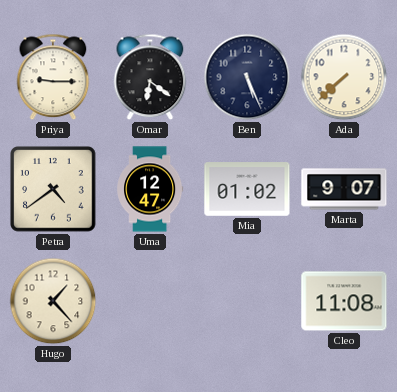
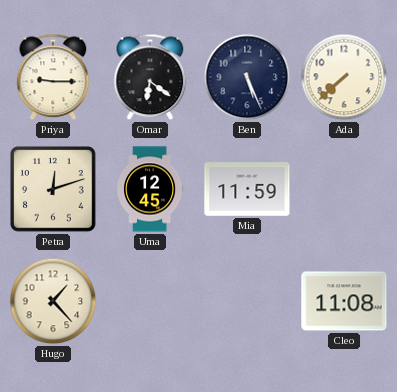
Petra: 4:39 -> 12:12
Uma: 12:47 -> 12:45
Mia: 01:02 -> 11:59
Marta: 9:07 -> none
